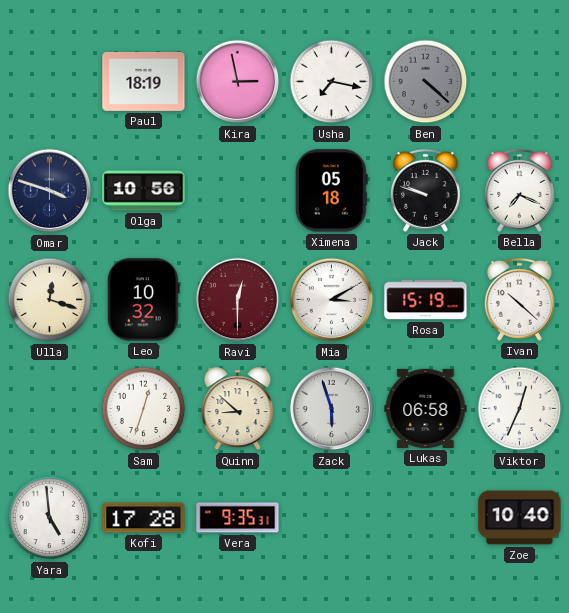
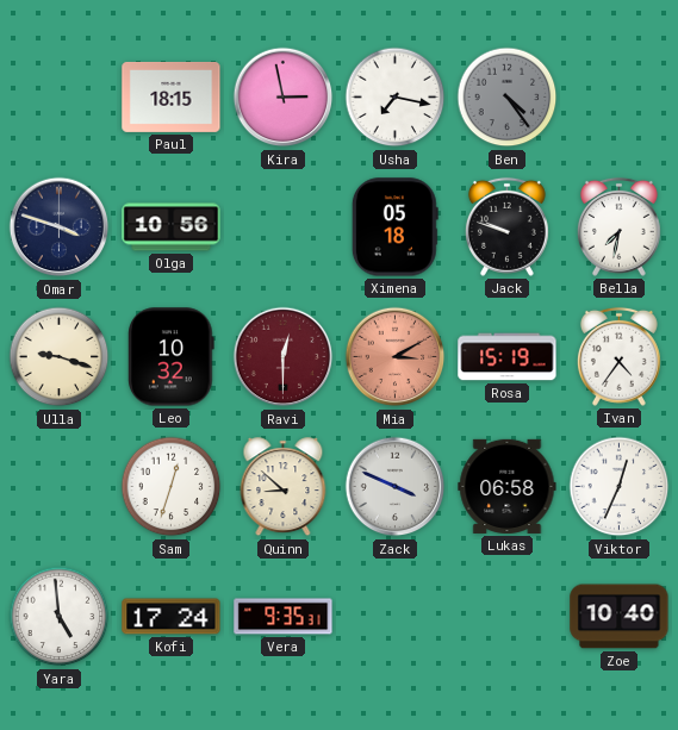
Paul: 18:19 -> 18:15
Ben: 4:22 -> 4:24
Bella: 7:19 -> 7:32
Ulla: 12:18 -> 9:18
Mia dial: white -> salmon
Ivan: 10:22 -> 4:36
Zack: 5:57 -> 3:49
Kofi: 17:28 -> 17:24
